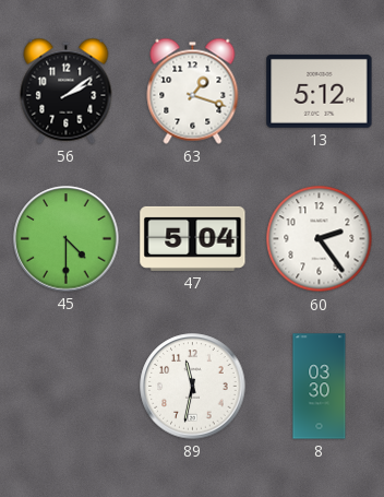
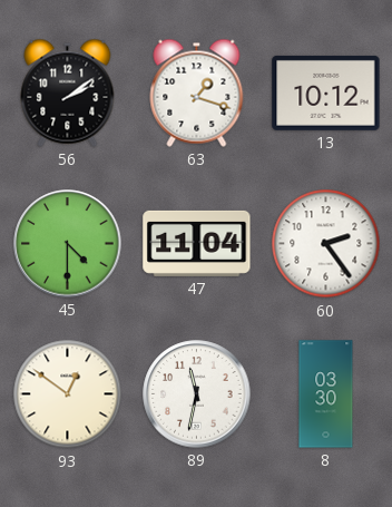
13: 5:12 -> 10:12
47: 5:04 -> 11:04
93: none -> 12:51
